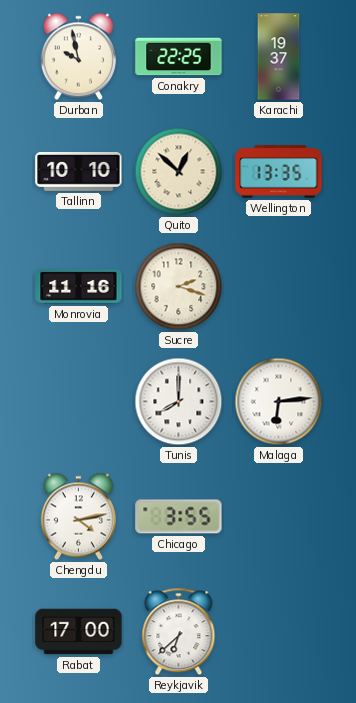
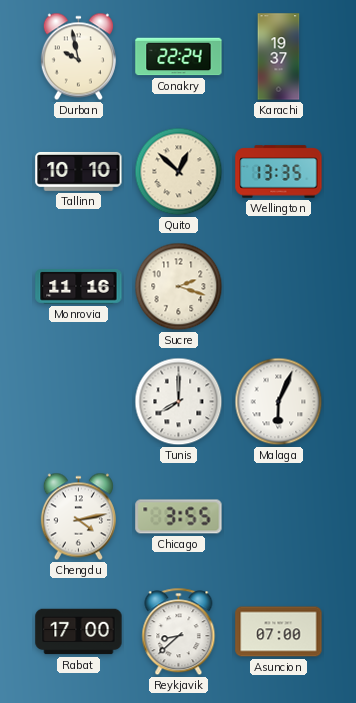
Conakry: 22:25 -> 22:24
Malaga: 6:14 -> 6:04
Reykjavik: 6:38 -> 8:38
Asuncion: none -> 07:00
